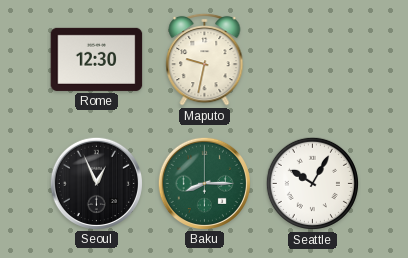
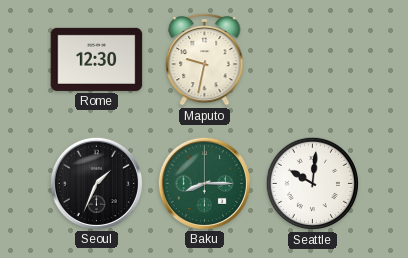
Seoul: 12:56 -> 1:34
Seattle: 10:05 -> 10:01
